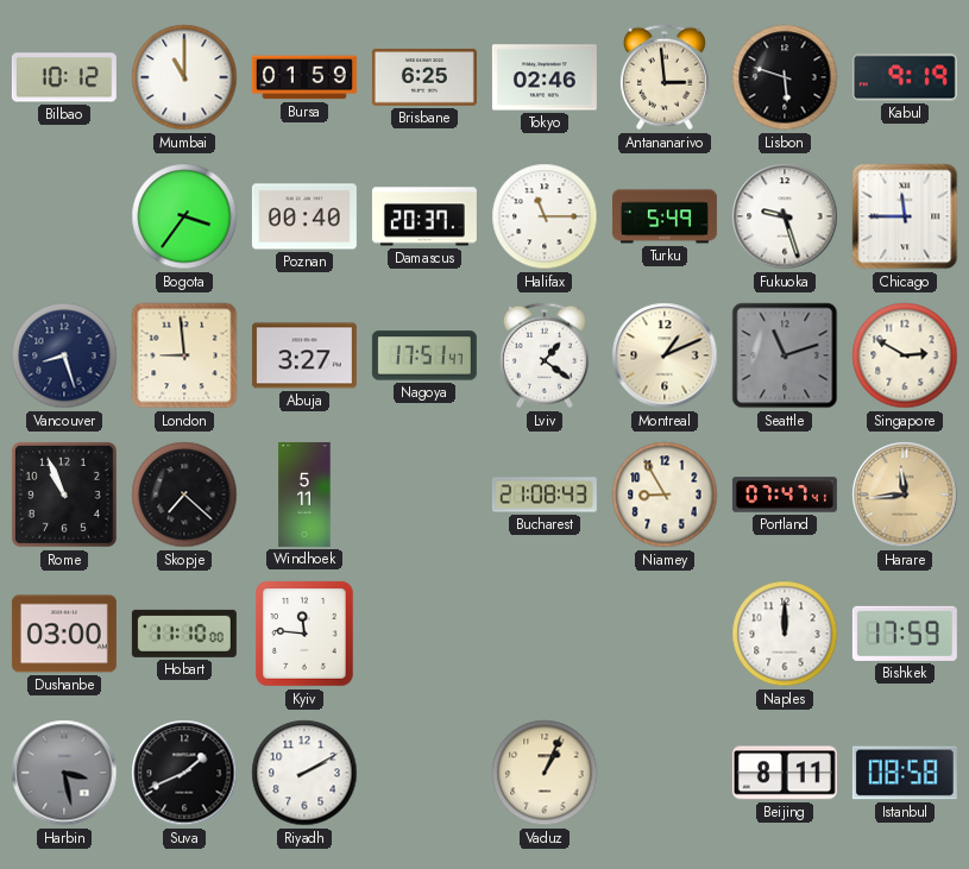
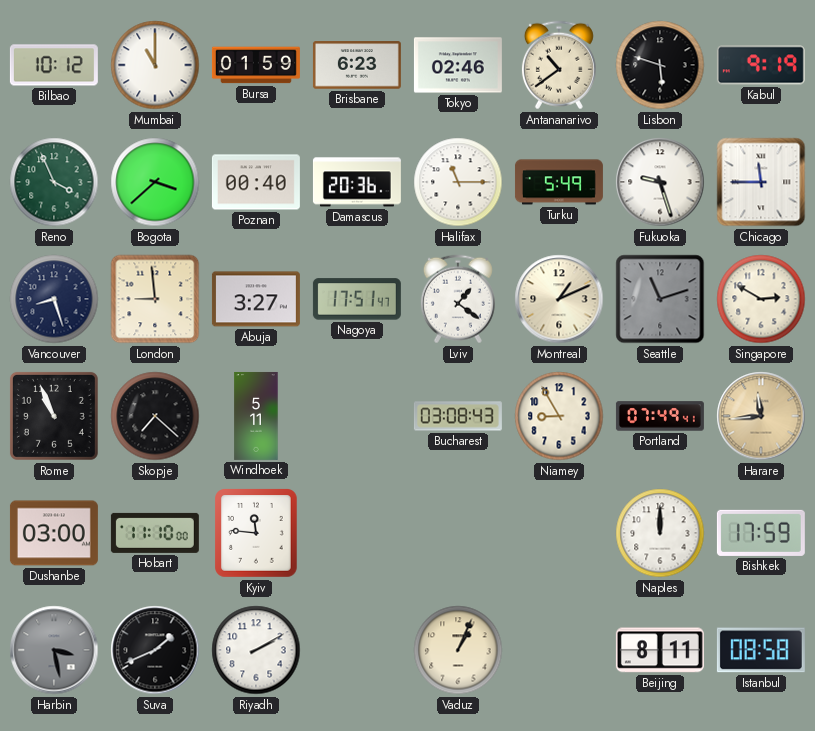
Brisbane: 6:25 -> 6:23
Antananarivo: 2:59 -> 10:39
Reno: none -> 3:56
Bogota: 3:36 -> 3:38
Damascus: 20:37 -> 20:36
Bucharest: 21:08 -> 03:08
Portland: 07:47 -> 07:49
